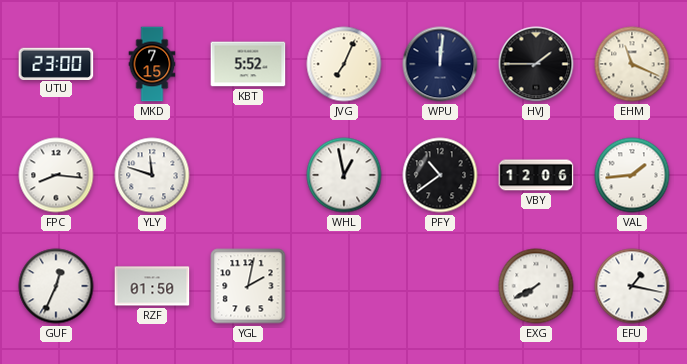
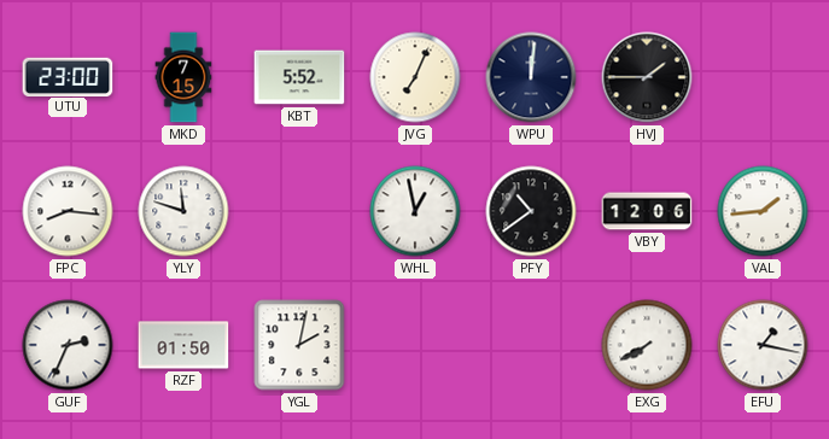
EHM: 11:19 -> none
GUF: 12:34 -> 2:34
